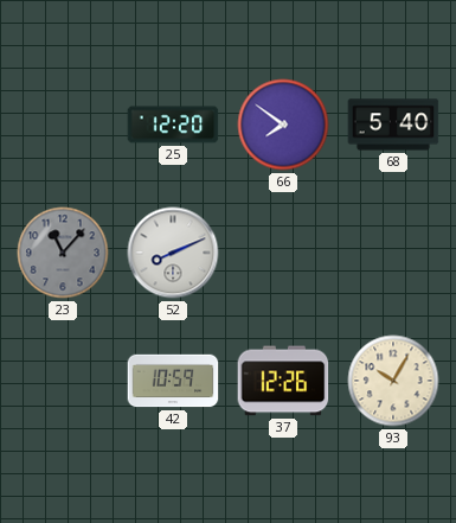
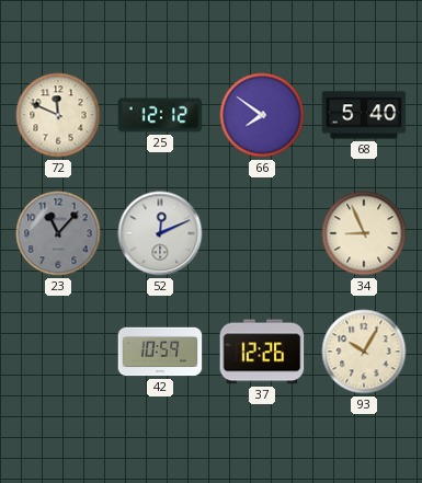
72: none -> 11:49
25: 12:20 -> 12:12
52: 8:11 -> 12:11
34: none -> 8:56
